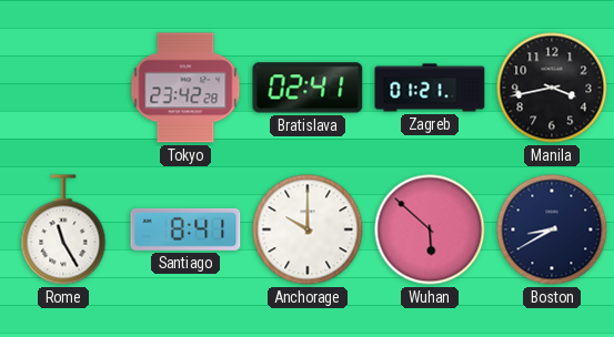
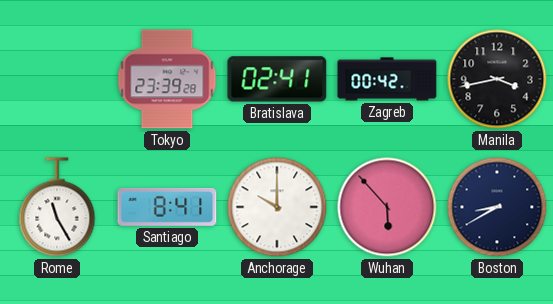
Tokyo: 23:42 -> 23:39
Zagreb: 01:21 -> 00:42
Wuhan: 5:52 -> 5:53
